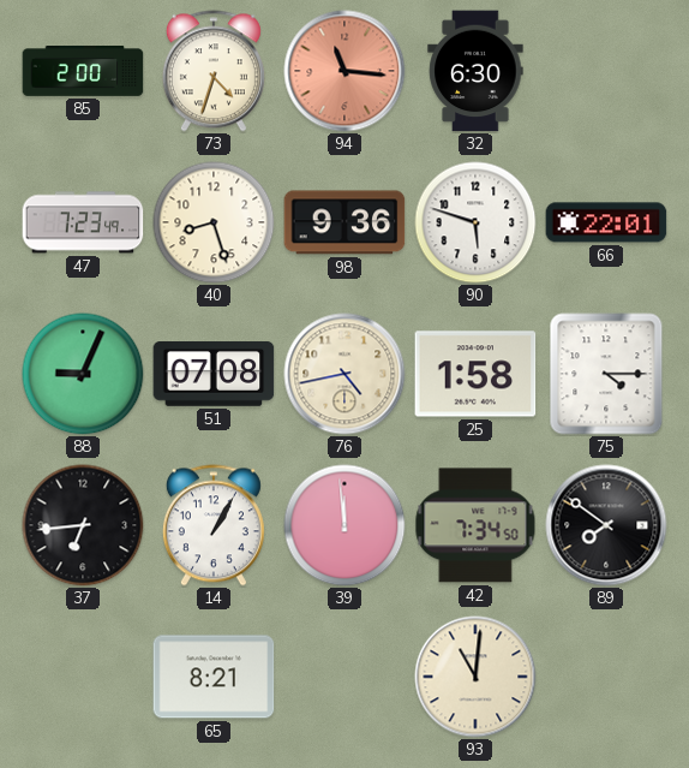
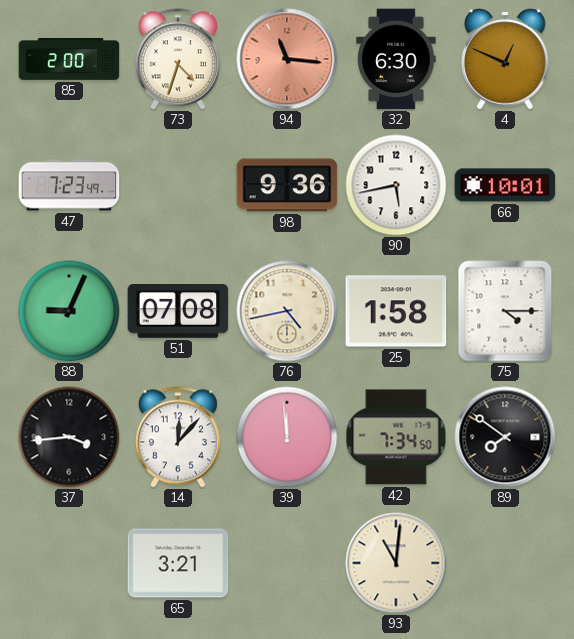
4: none -> 12:49
40: 8:27 -> none
90: 5:48 -> 5:43
66: 22:01 -> 10:01
37: 6:44 -> 3:44
14: 1:05 -> 12:07
65: 8:21 -> 3:21
